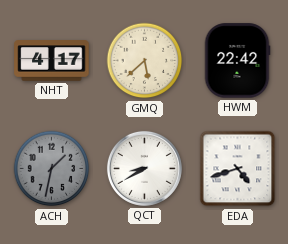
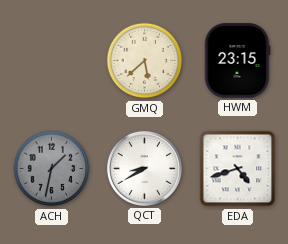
NHT: 4:17 -> none
HWM: 22:42 -> 23:15
